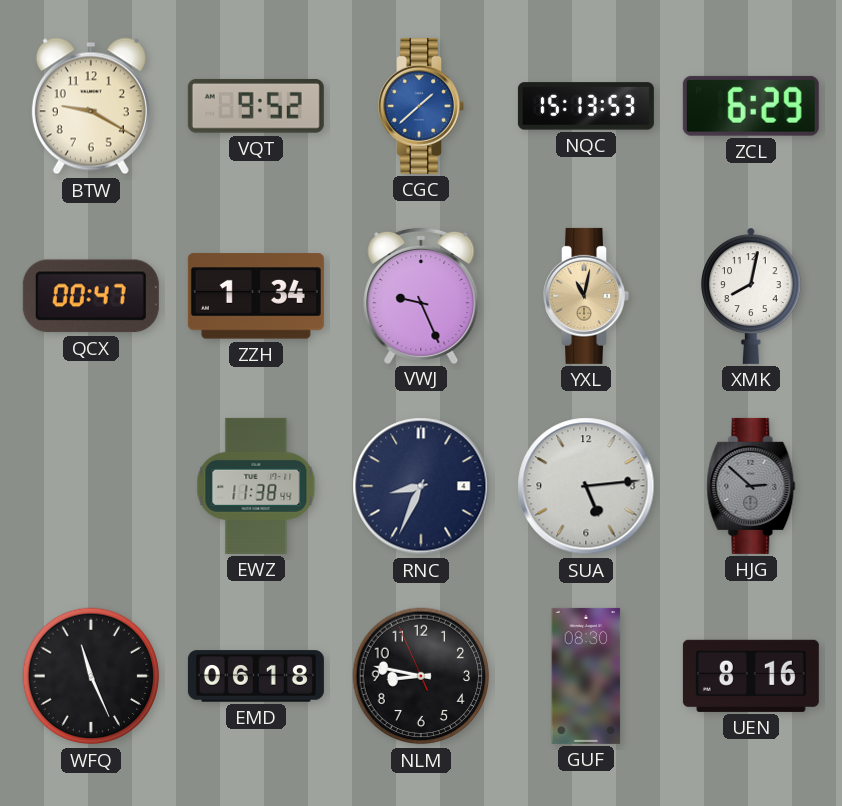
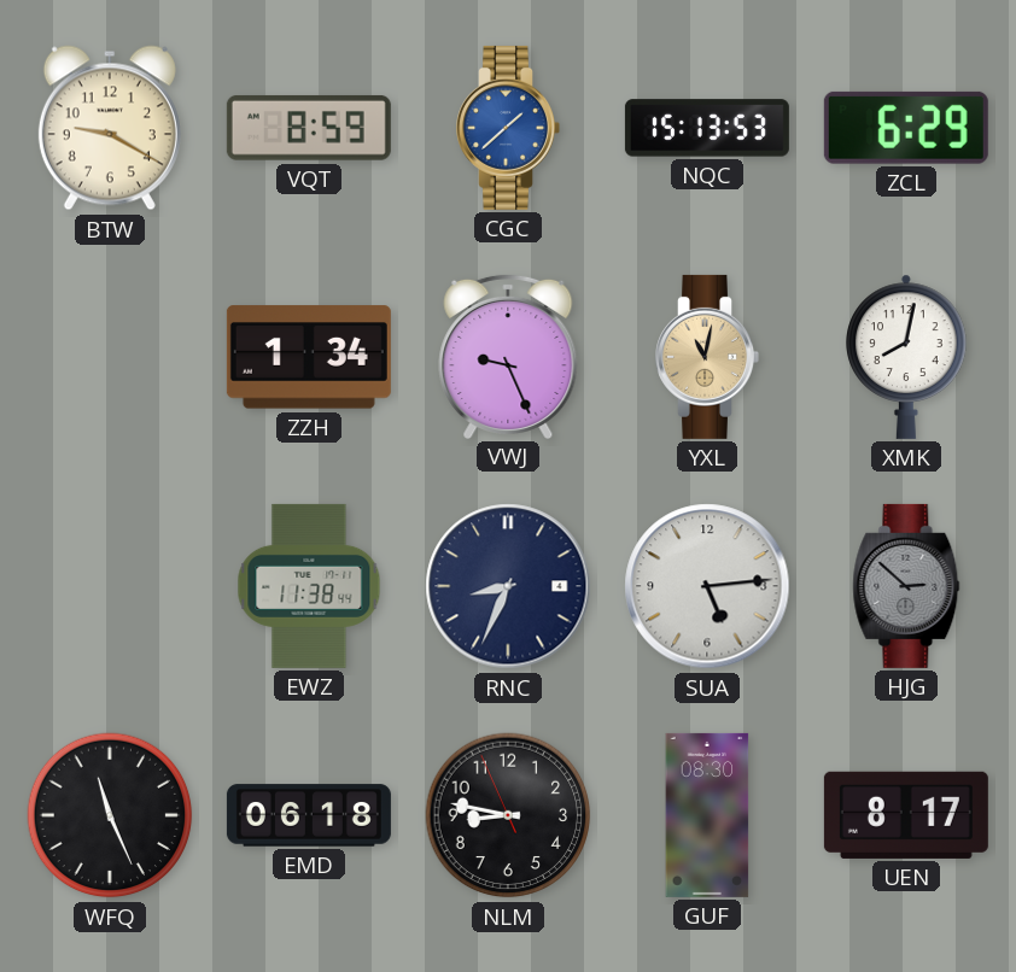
VQT: 9:52 -> 8:59
QCX: 00:47 -> none
UEN: 8:16 -> 8:17
